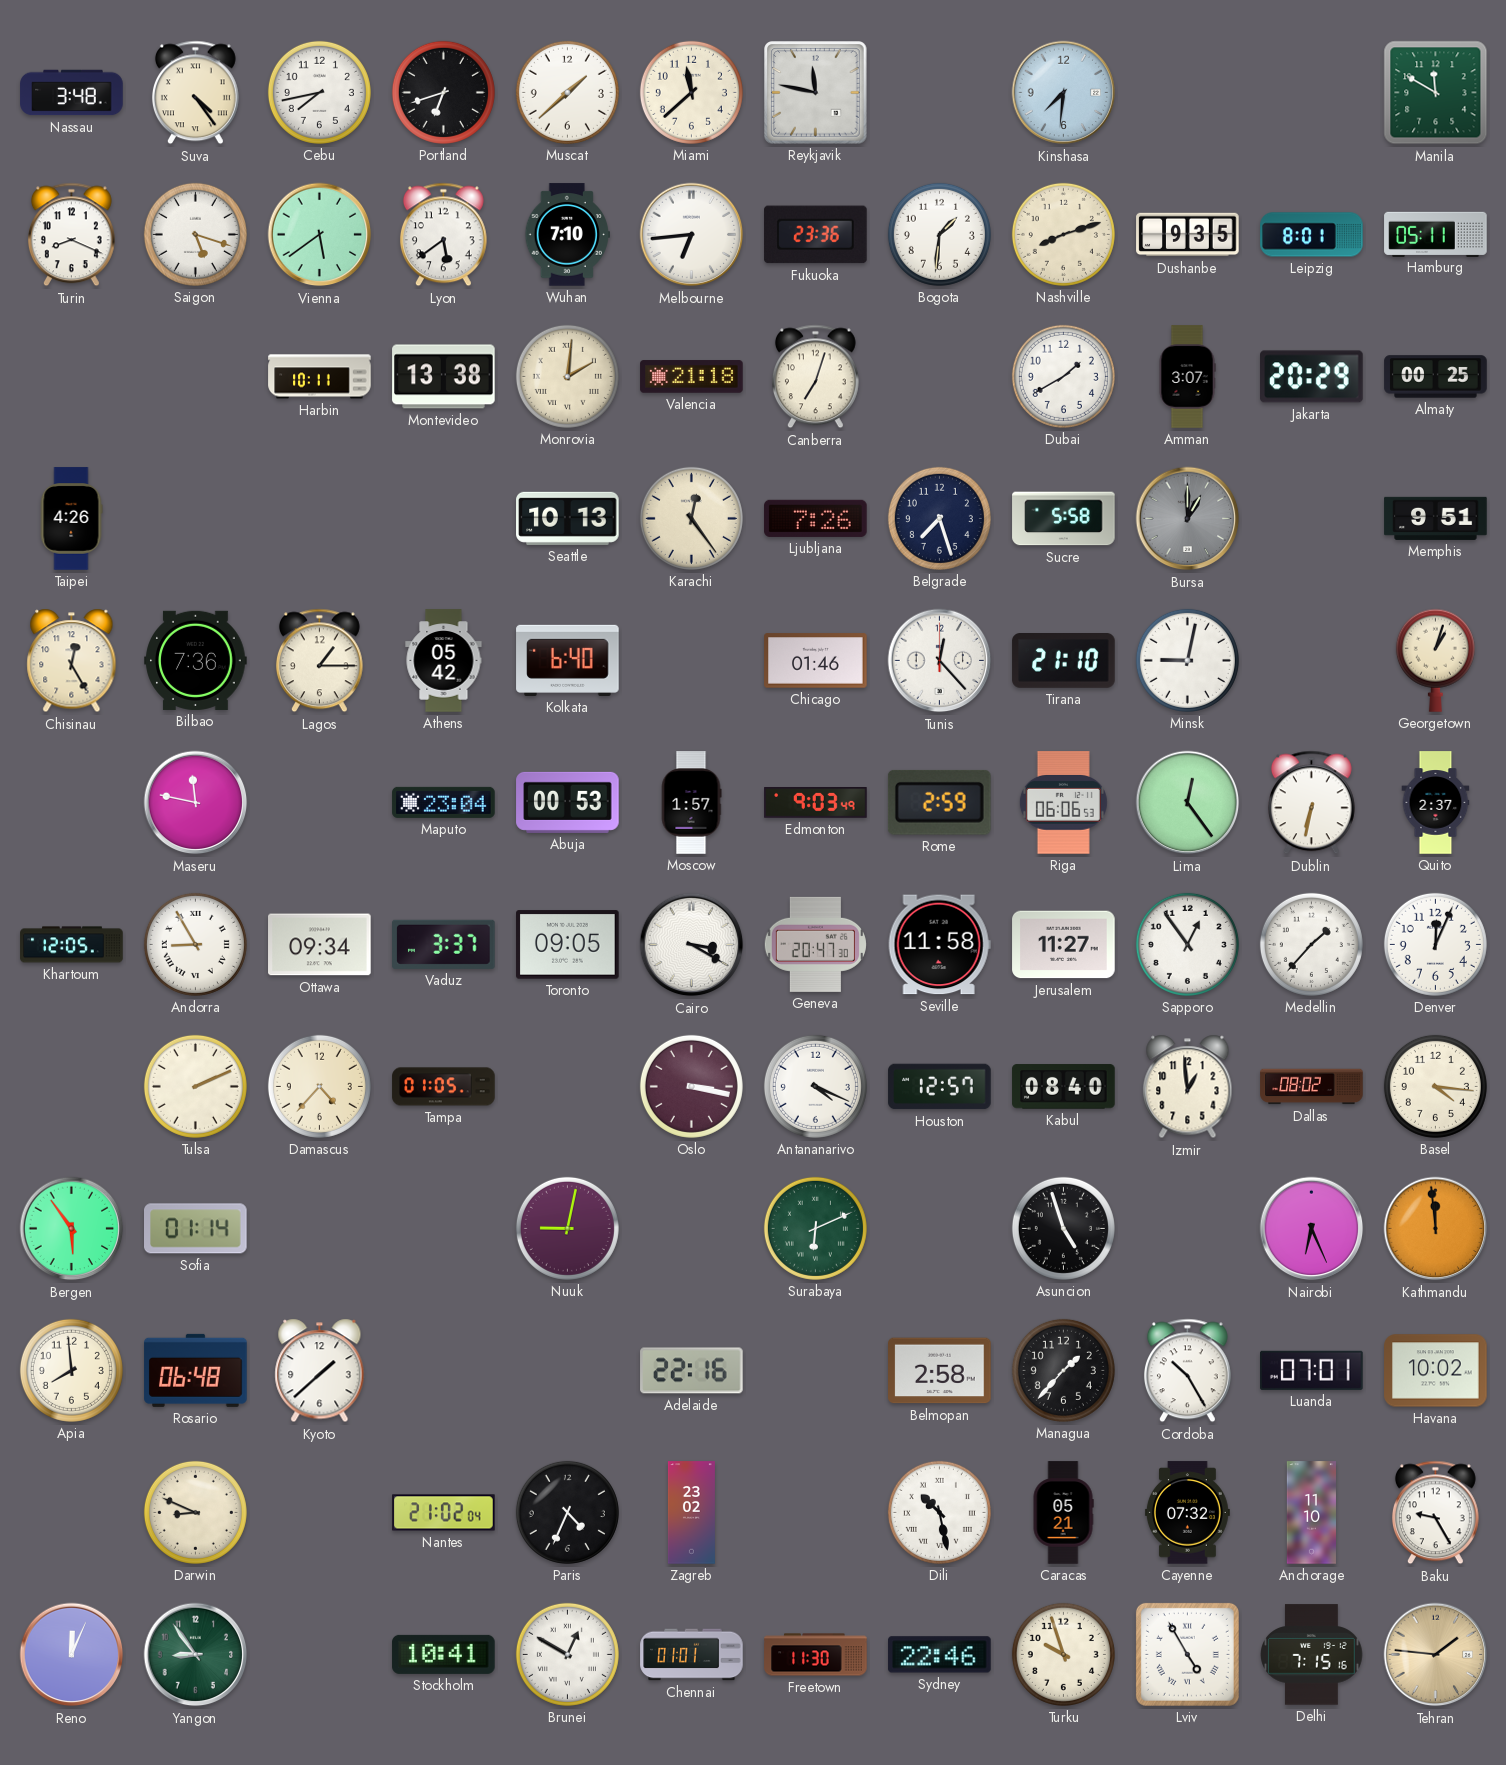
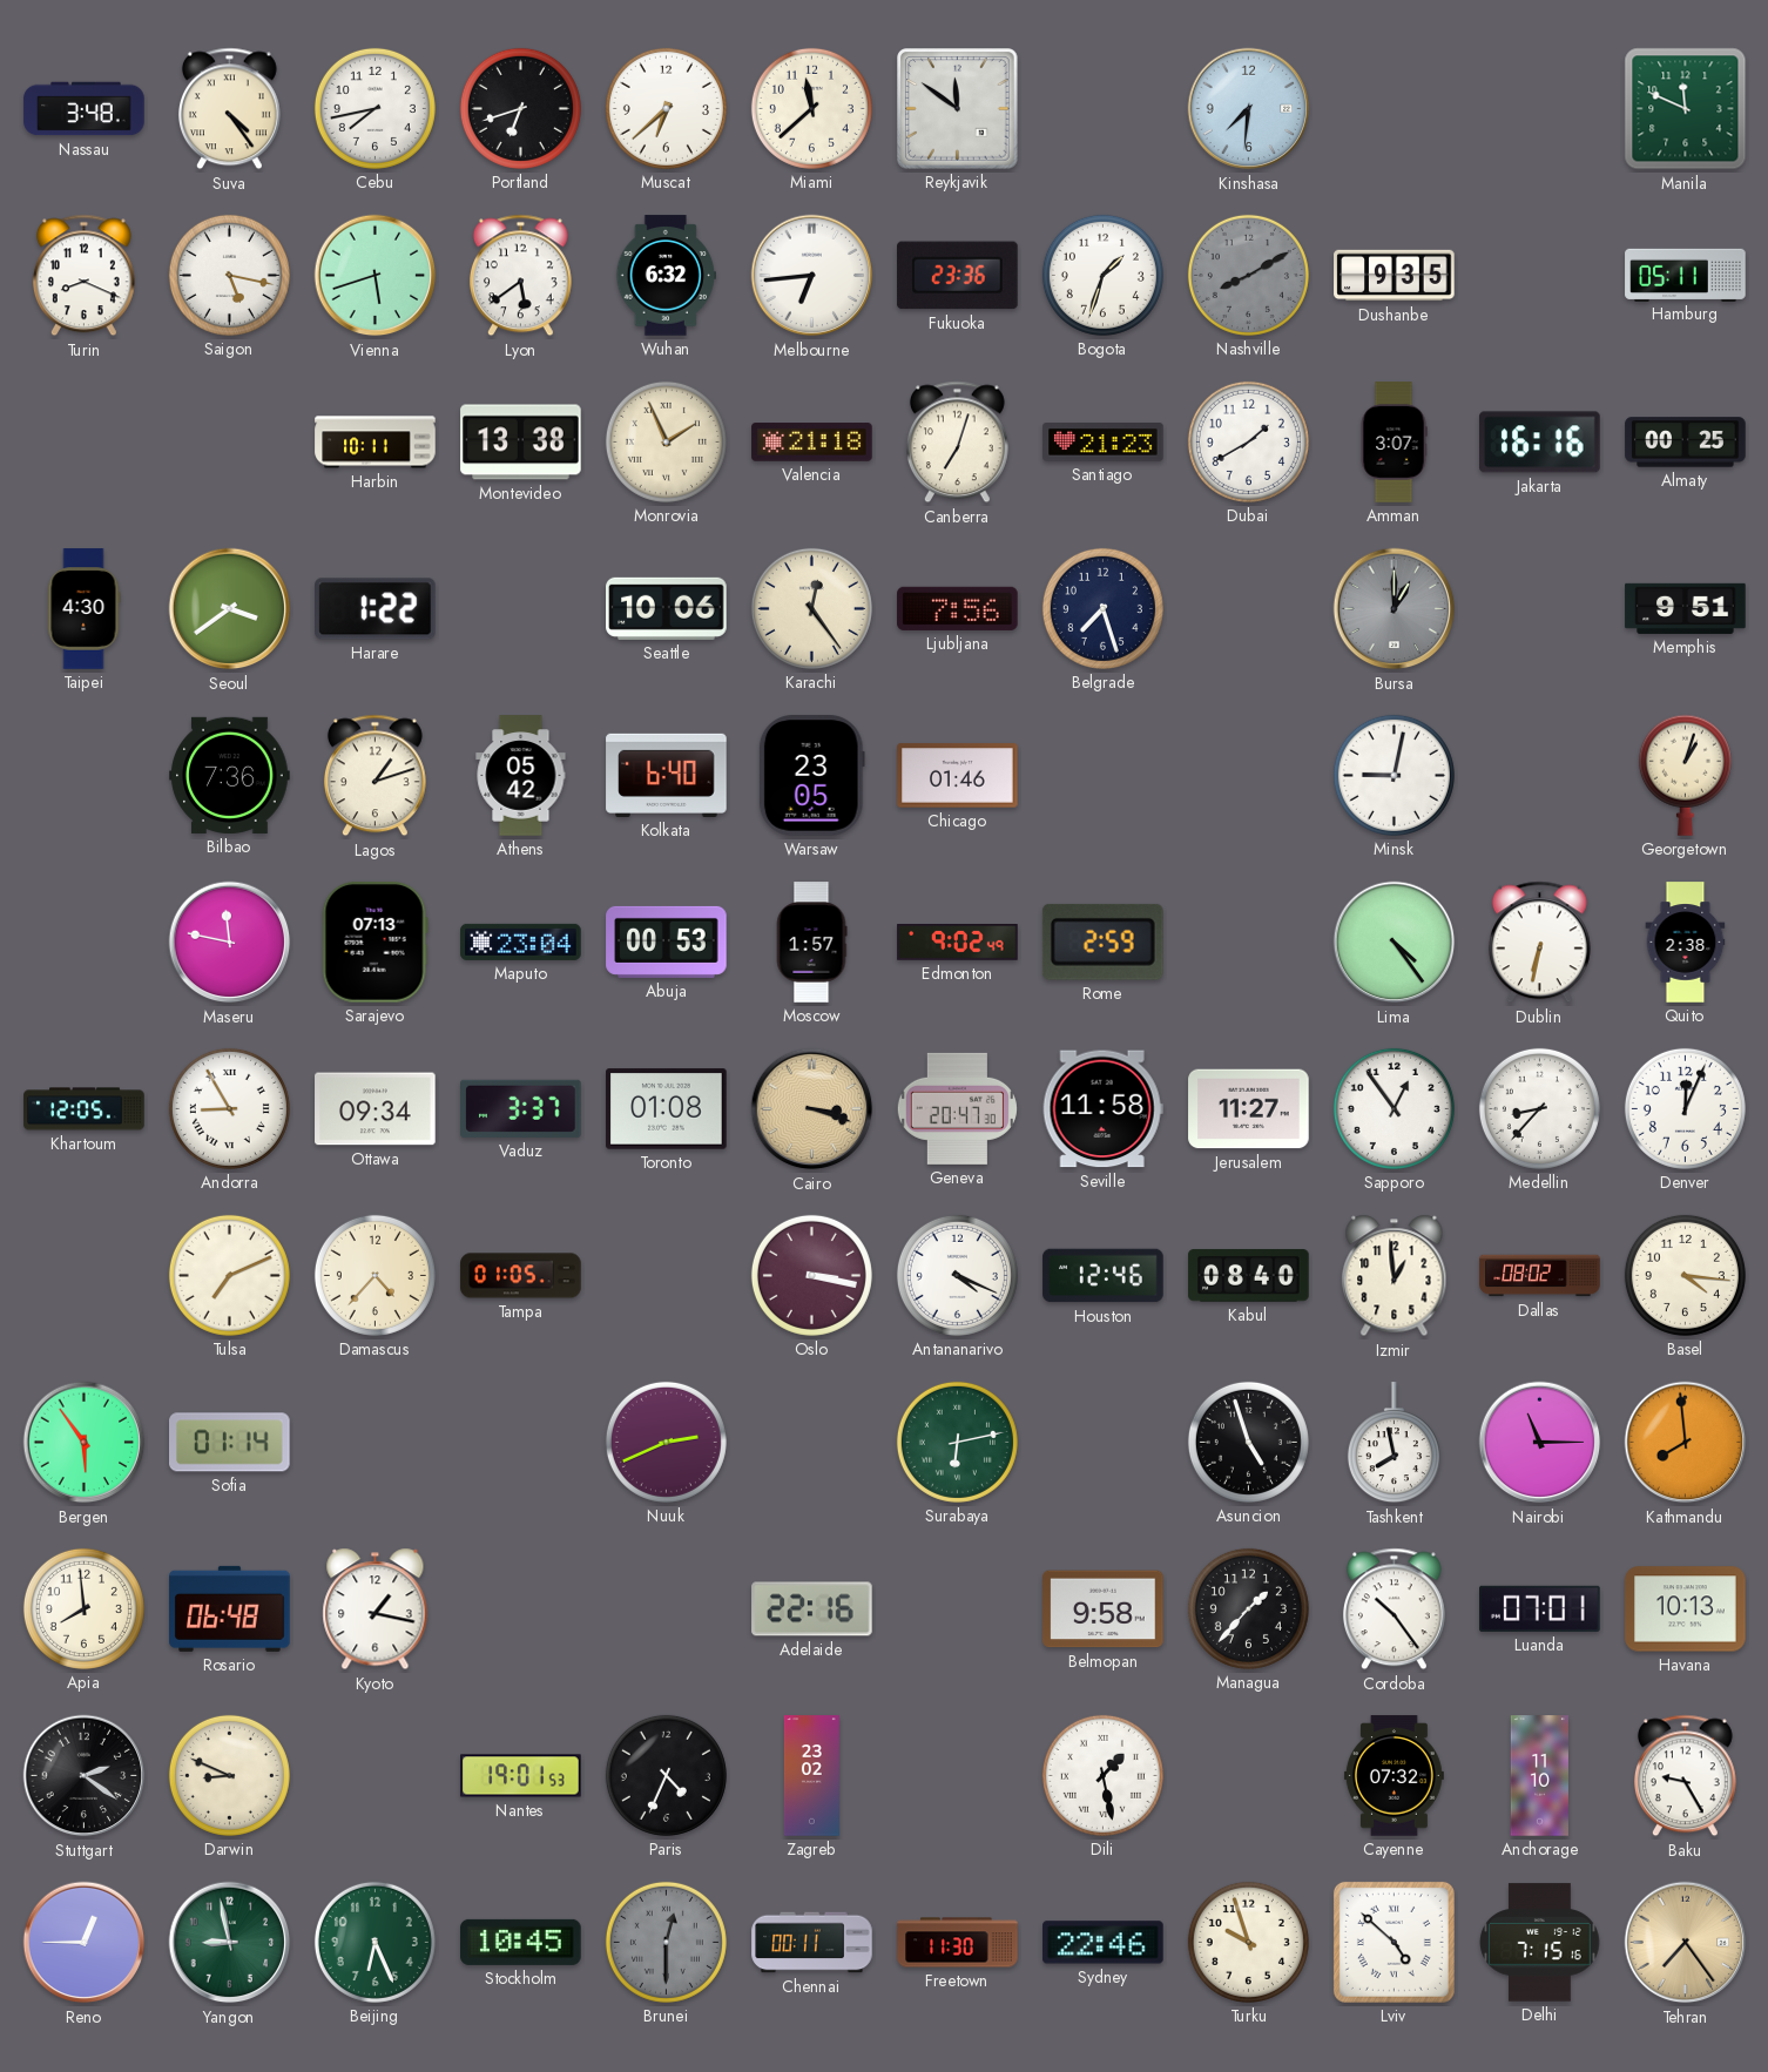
Muscat: 1:38 -> 6:38
Reykjavik: 11:47 -> 11:51
Manila: 11:50 -> 11:49
Saigon: 5:18 -> 5:17
Vienna: 5:39 -> 5:42
Wuhan: 7:10 -> 6:32
Bogota: 1:31 -> 1:33
Nashville: 8:12 -> 8:10
Nashville dial: cream -> grey
Leipzig: 8:01 -> none
Monrovia: 2:01 -> 1:56
Santiago: none -> 21:23
Jakarta: 20:29 -> 16:16
Taipei: 4:26 -> 4:30
Seoul: none -> 3:39
Harare: none -> 1:22
Seattle: 10:13 -> 10:06
Ljubljana: 7:26 -> 7:56
Sucre: 5:58 -> none
Chisinau: 12:25 -> none
Lagos: 1:15 -> 1:12
Warsaw: none -> 23:05
Tunis: 12:23 -> none
Tirana: 21:10 -> none
Sarajevo: none -> 07:13
Edmonton: 9:03 -> 9:02
Riga: 06:06 -> none
Lima: 12:24 -> 4:24
Quito: 2:37 -> 2:38
Toronto: 09:05 -> 01:08
Cairo: 3:20 -> 3:18
Cairo dial: white -> champagne
Medellin: 1:37 -> 8:37
Tulsa: 2:11 -> 7:11
Houston: 12:57 -> 12:46
Nuuk: 9:02 -> 2:41
Surabaya: 6:11 -> 6:13
Tashkent: none -> 7:58
Nairobi: 6:26 -> 11:15
Kathmandu: 11:59 -> 7:59
Kyoto: 1:38 -> 1:17
Belmopan: 2:58 -> 9:58
Cordoba: 10:25 -> 10:24
Havana: 10:02 -> 10:13
Stuttgart: none -> 2:21
Nantes: 21:02 -> 19:01
Dili: 10:28 -> 1:28
Caracas: 05:21 -> none
Reno: 12:04 -> 12:45
Yangon: 8:54 -> 8:58
Beijing: none -> 6:26
Stockholm: 10:41 -> 10:45
Brunei: 12:50 -> 12:30
Brunei dial: white -> grey
Chennai: 01:01 -> 00:11
Lviv: 4:55 -> 4:52
Tehran: 1:46 -> 7:24
